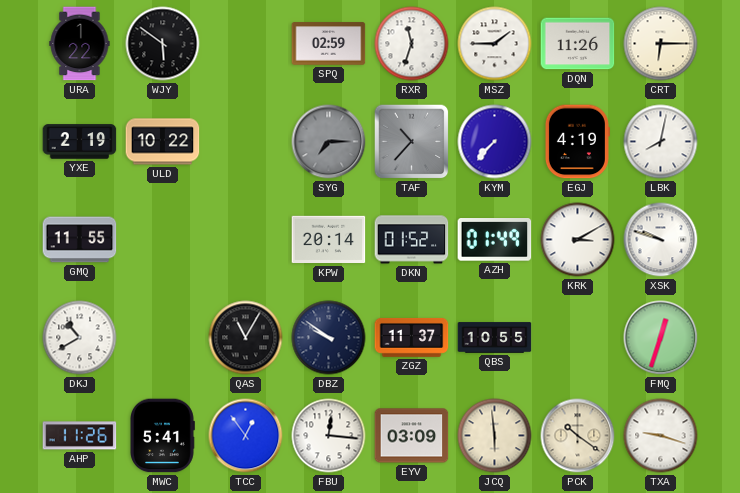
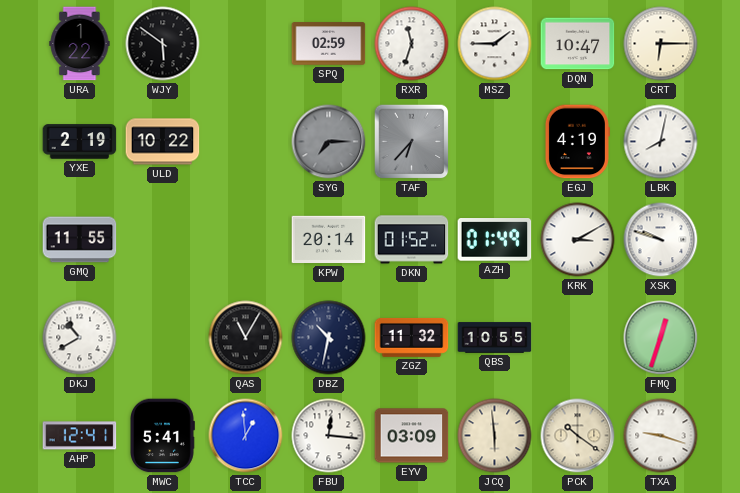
DQN: 11:26 -> 10:47
TAF: 10:37 -> 6:37
KYM: 7:37 -> none
DBZ: 9:51 -> 10:32
ZGZ: 11:37 -> 11:32
AHP: 11:26 -> 12:41
TCC: 12:54 -> 12:59
